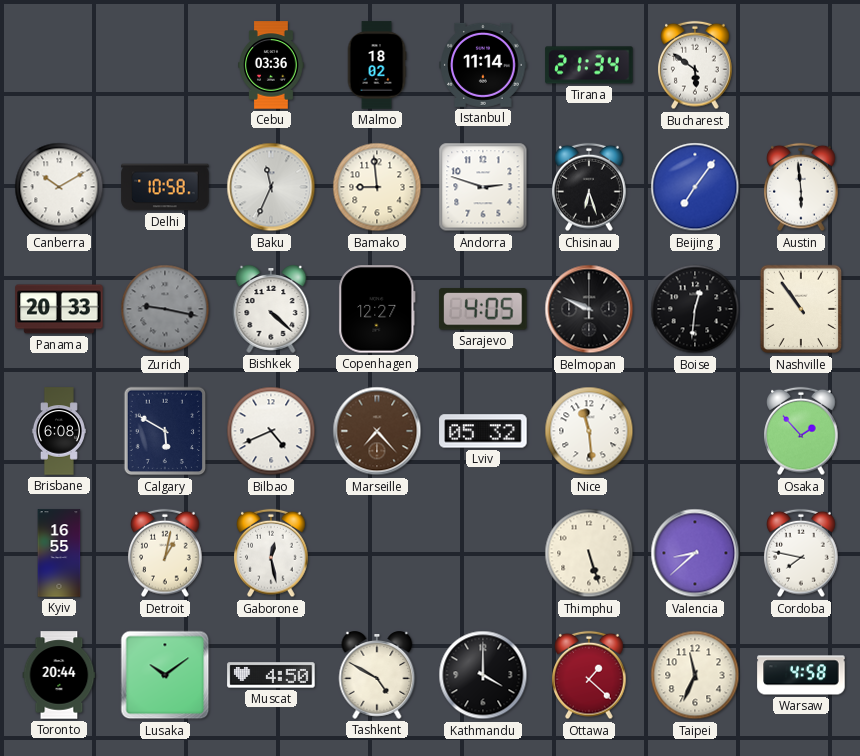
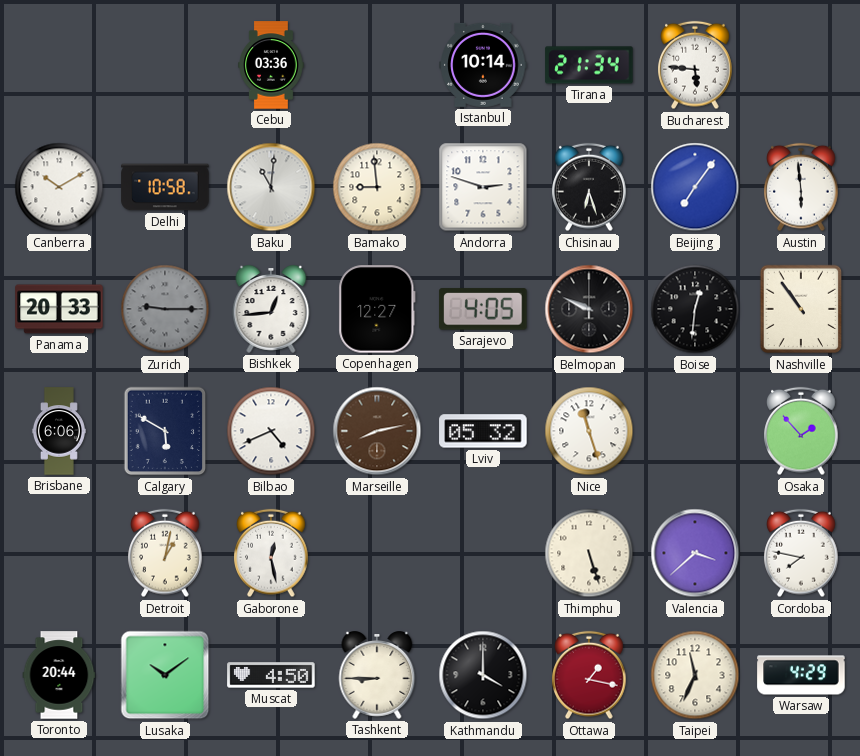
Malmo: 18:02 -> none
Istanbul: 11:14 -> 10:14
Bucharest: 5:51 -> 5:46
Baku: 11:34 -> 11:01
Zurich: 9:17 -> 9:15
Bishkek: 4:22 -> 12:44
Brisbane: 6:08 -> 6:06
Marseille: 7:23 -> 8:13
Nice: 11:29 -> 11:27
Kyiv: 16:55 -> none
Valencia: 8:38 -> 3:38
Tashkent: 4:50 -> 8:45
Ottawa: 1:22 -> 1:17
Warsaw: 4:58 -> 4:29
